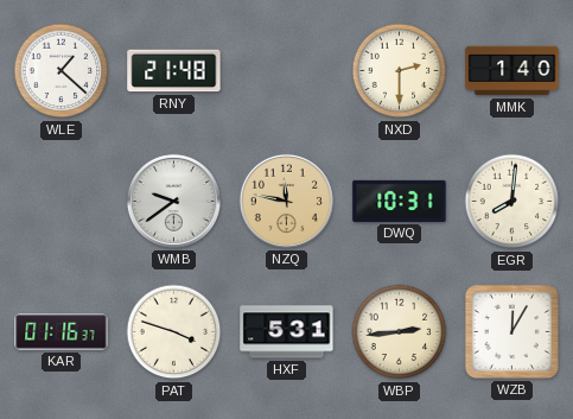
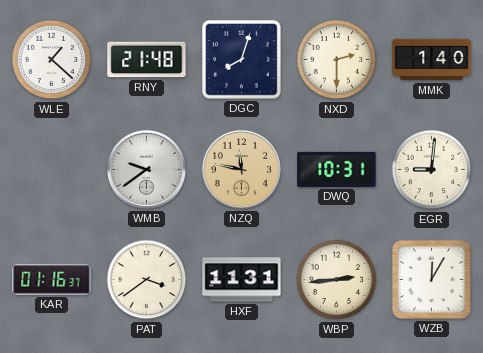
DGC: none -> 8:03
EGR: 8:01 -> 9:01
PAT: 3:48 -> 3:39
HXF: 5:31 -> 11:31
